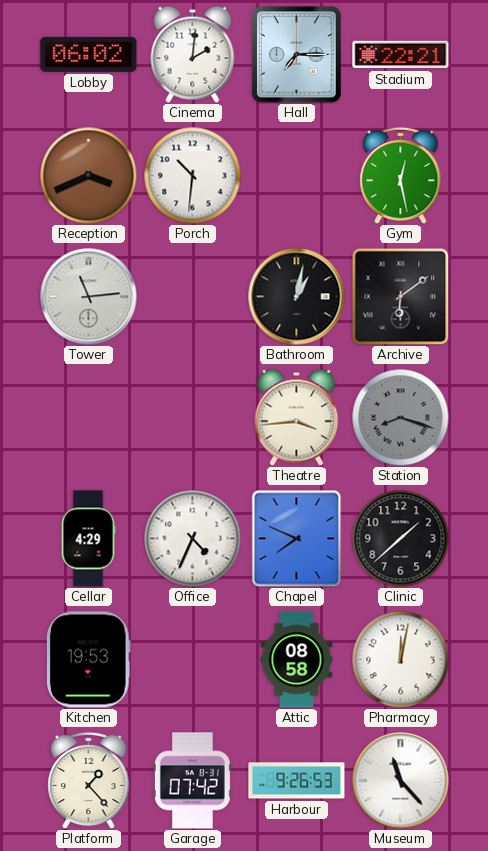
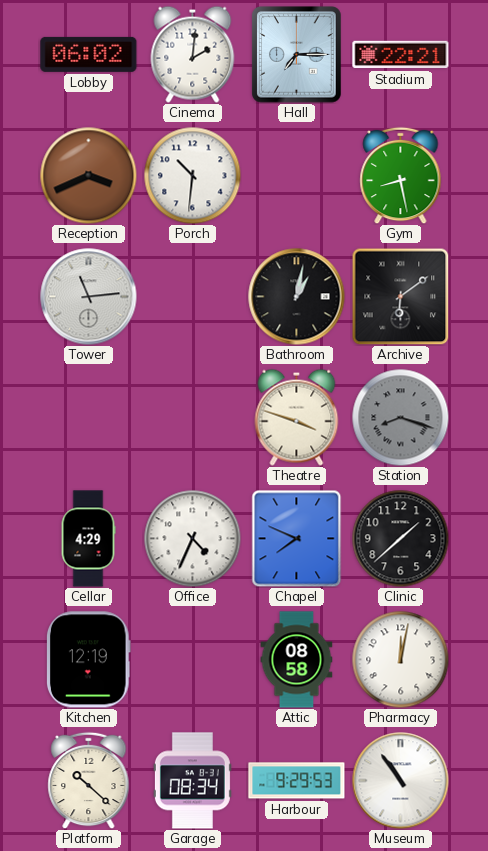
Gym: 12:28 -> 8:28
Theatre: 3:44 -> 3:48
Kitchen: 19:53 -> 12:19
Platform: 1:23 -> 10:22
Garage: 07:42 -> 08:34
Harbour: 9:26 -> 9:29
Museum: 11:23 -> 10:54
